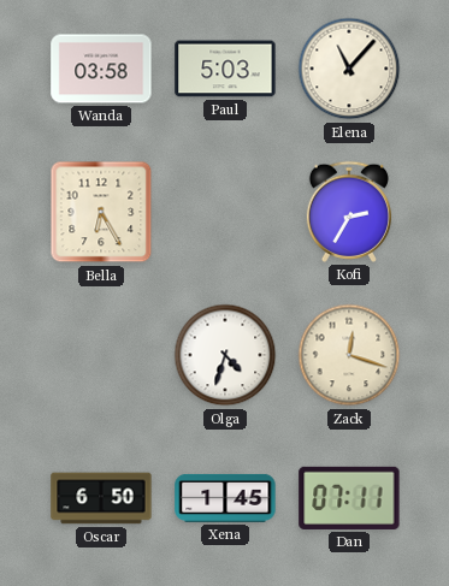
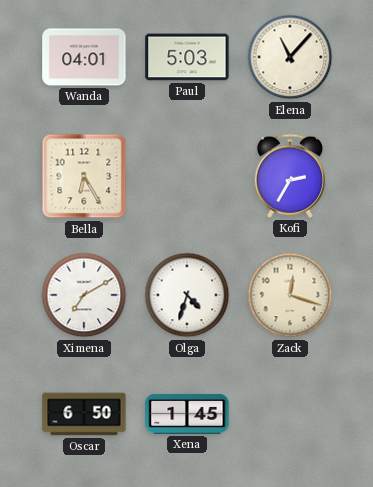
Wanda: 03:58 -> 04:01
Ximena: none -> 7:10
Dan: 07:11 -> none
